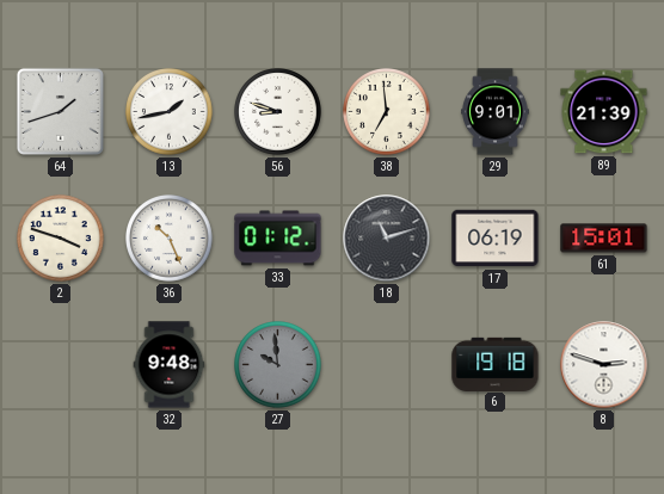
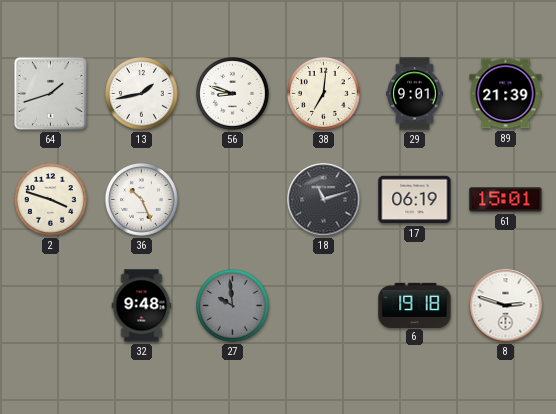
38: 6:59 -> 7:01
33: 01:12 -> none
